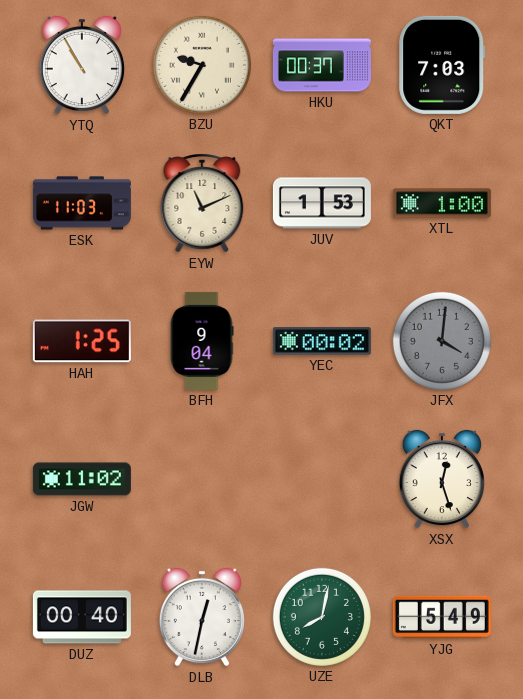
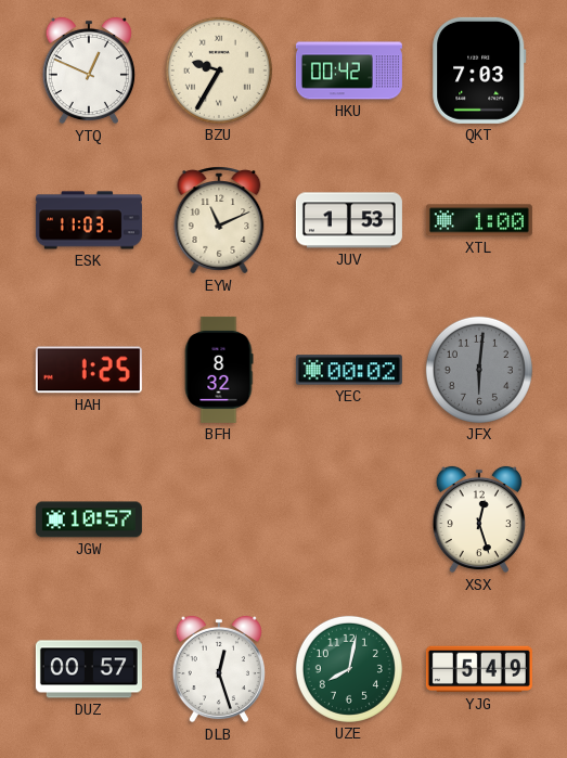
YTQ: 10:55 -> 12:49
HKU: 00:37 -> 00:42
BFH: 9:04 -> 8:32
JFX: 4:01 -> 6:01
JGW: 11:02 -> 10:57
DUZ: 00:40 -> 00:57
DLB: 12:32 -> 12:27
